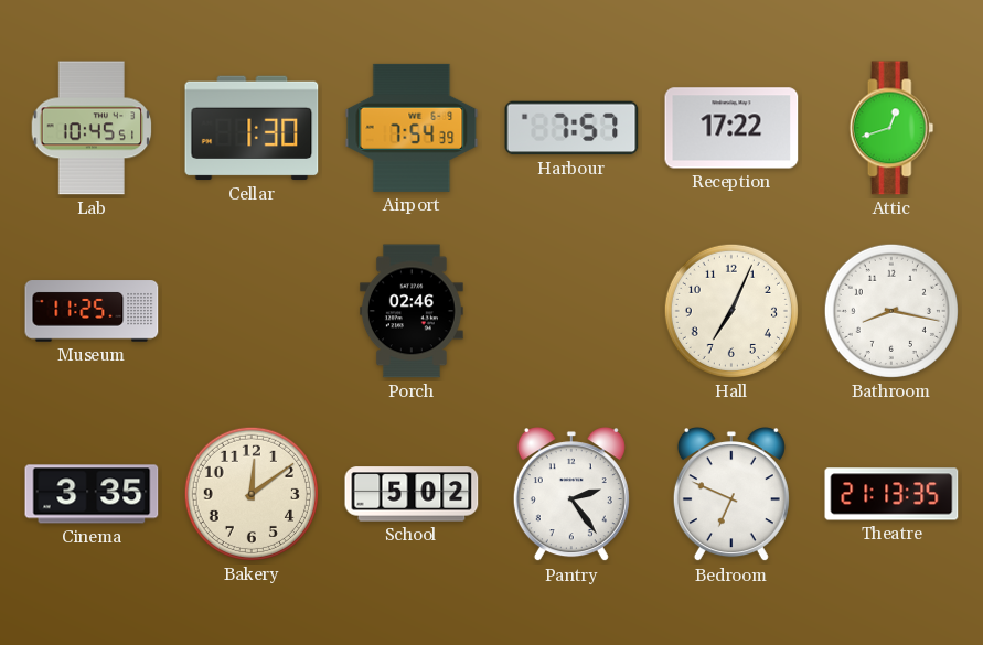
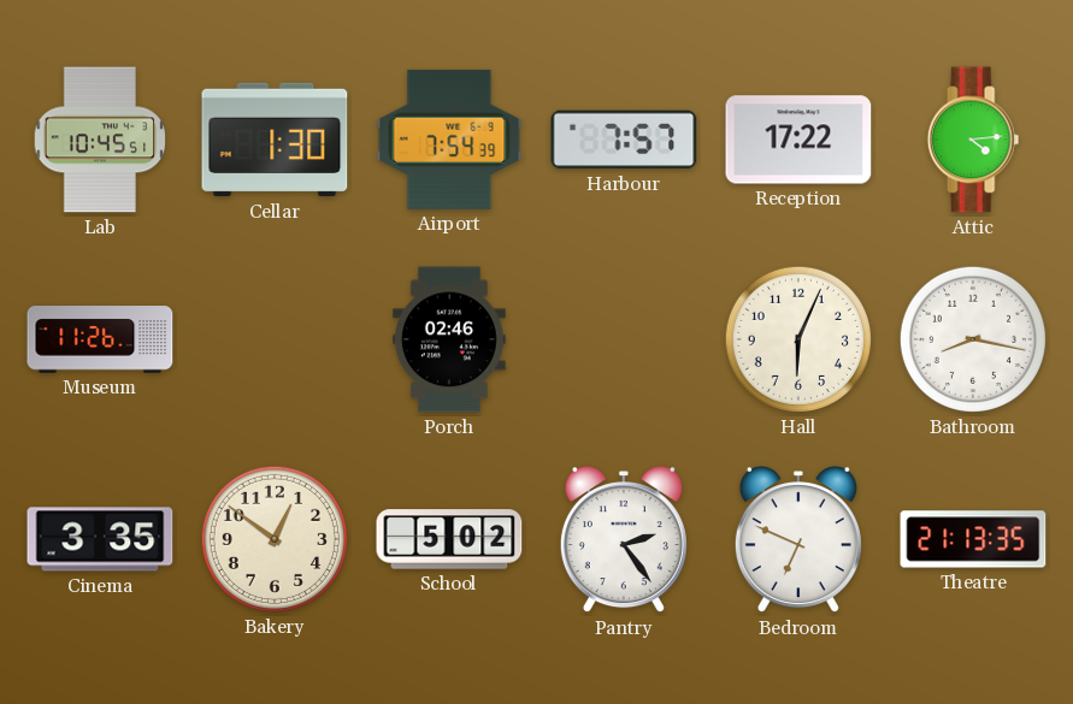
Attic: 12:42 -> 4:14
Museum: 11:25 -> 11:26
Hall: 7:04 -> 6:04
Bakery: 12:09 -> 12:51
